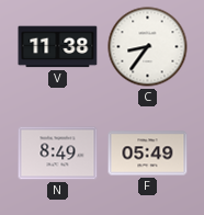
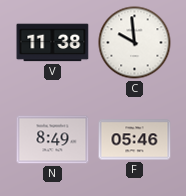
C: 8:36 -> 9:59
F: 05:49 -> 05:46
